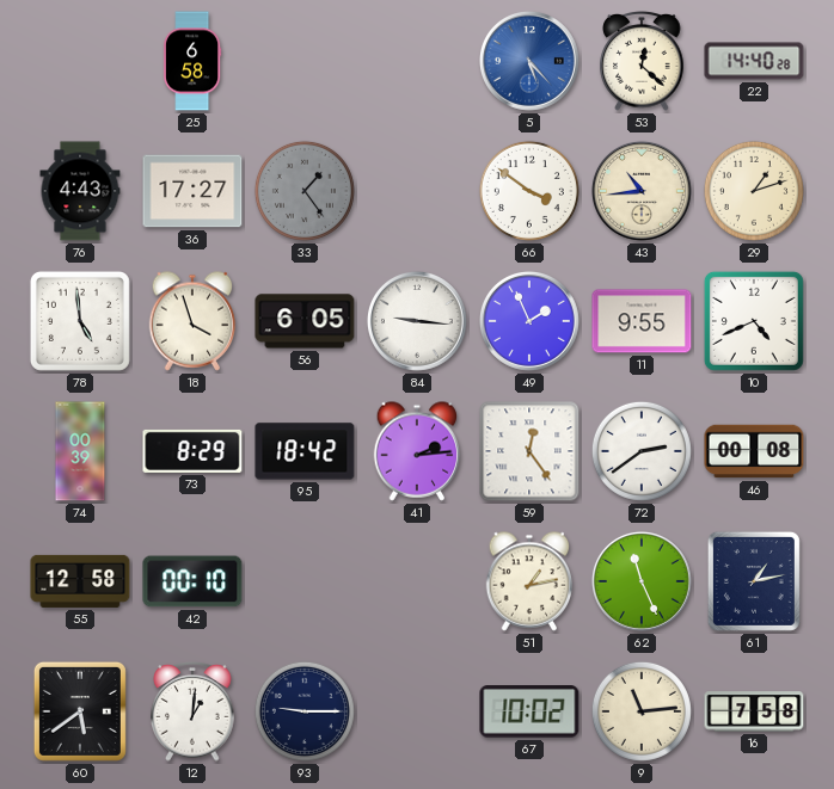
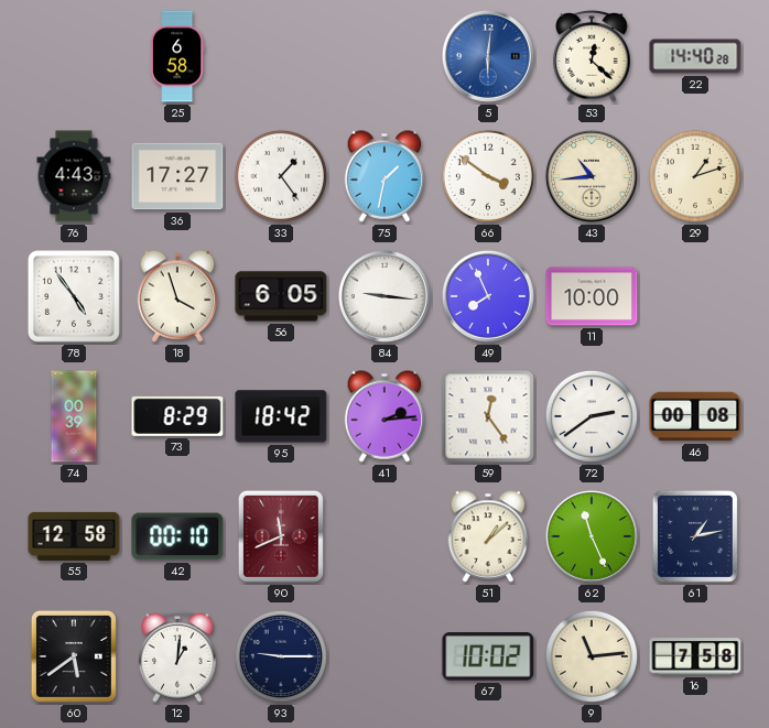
5: 5:23 -> 6:01
33 dial: grey -> white
75: none -> 1:32
78: 4:59 -> 4:54
49: 1:56 -> 7:56
11: 9:55 -> 10:00
10: 4:41 -> none
90: none -> 11:41
51: 1:13 -> 1:08
